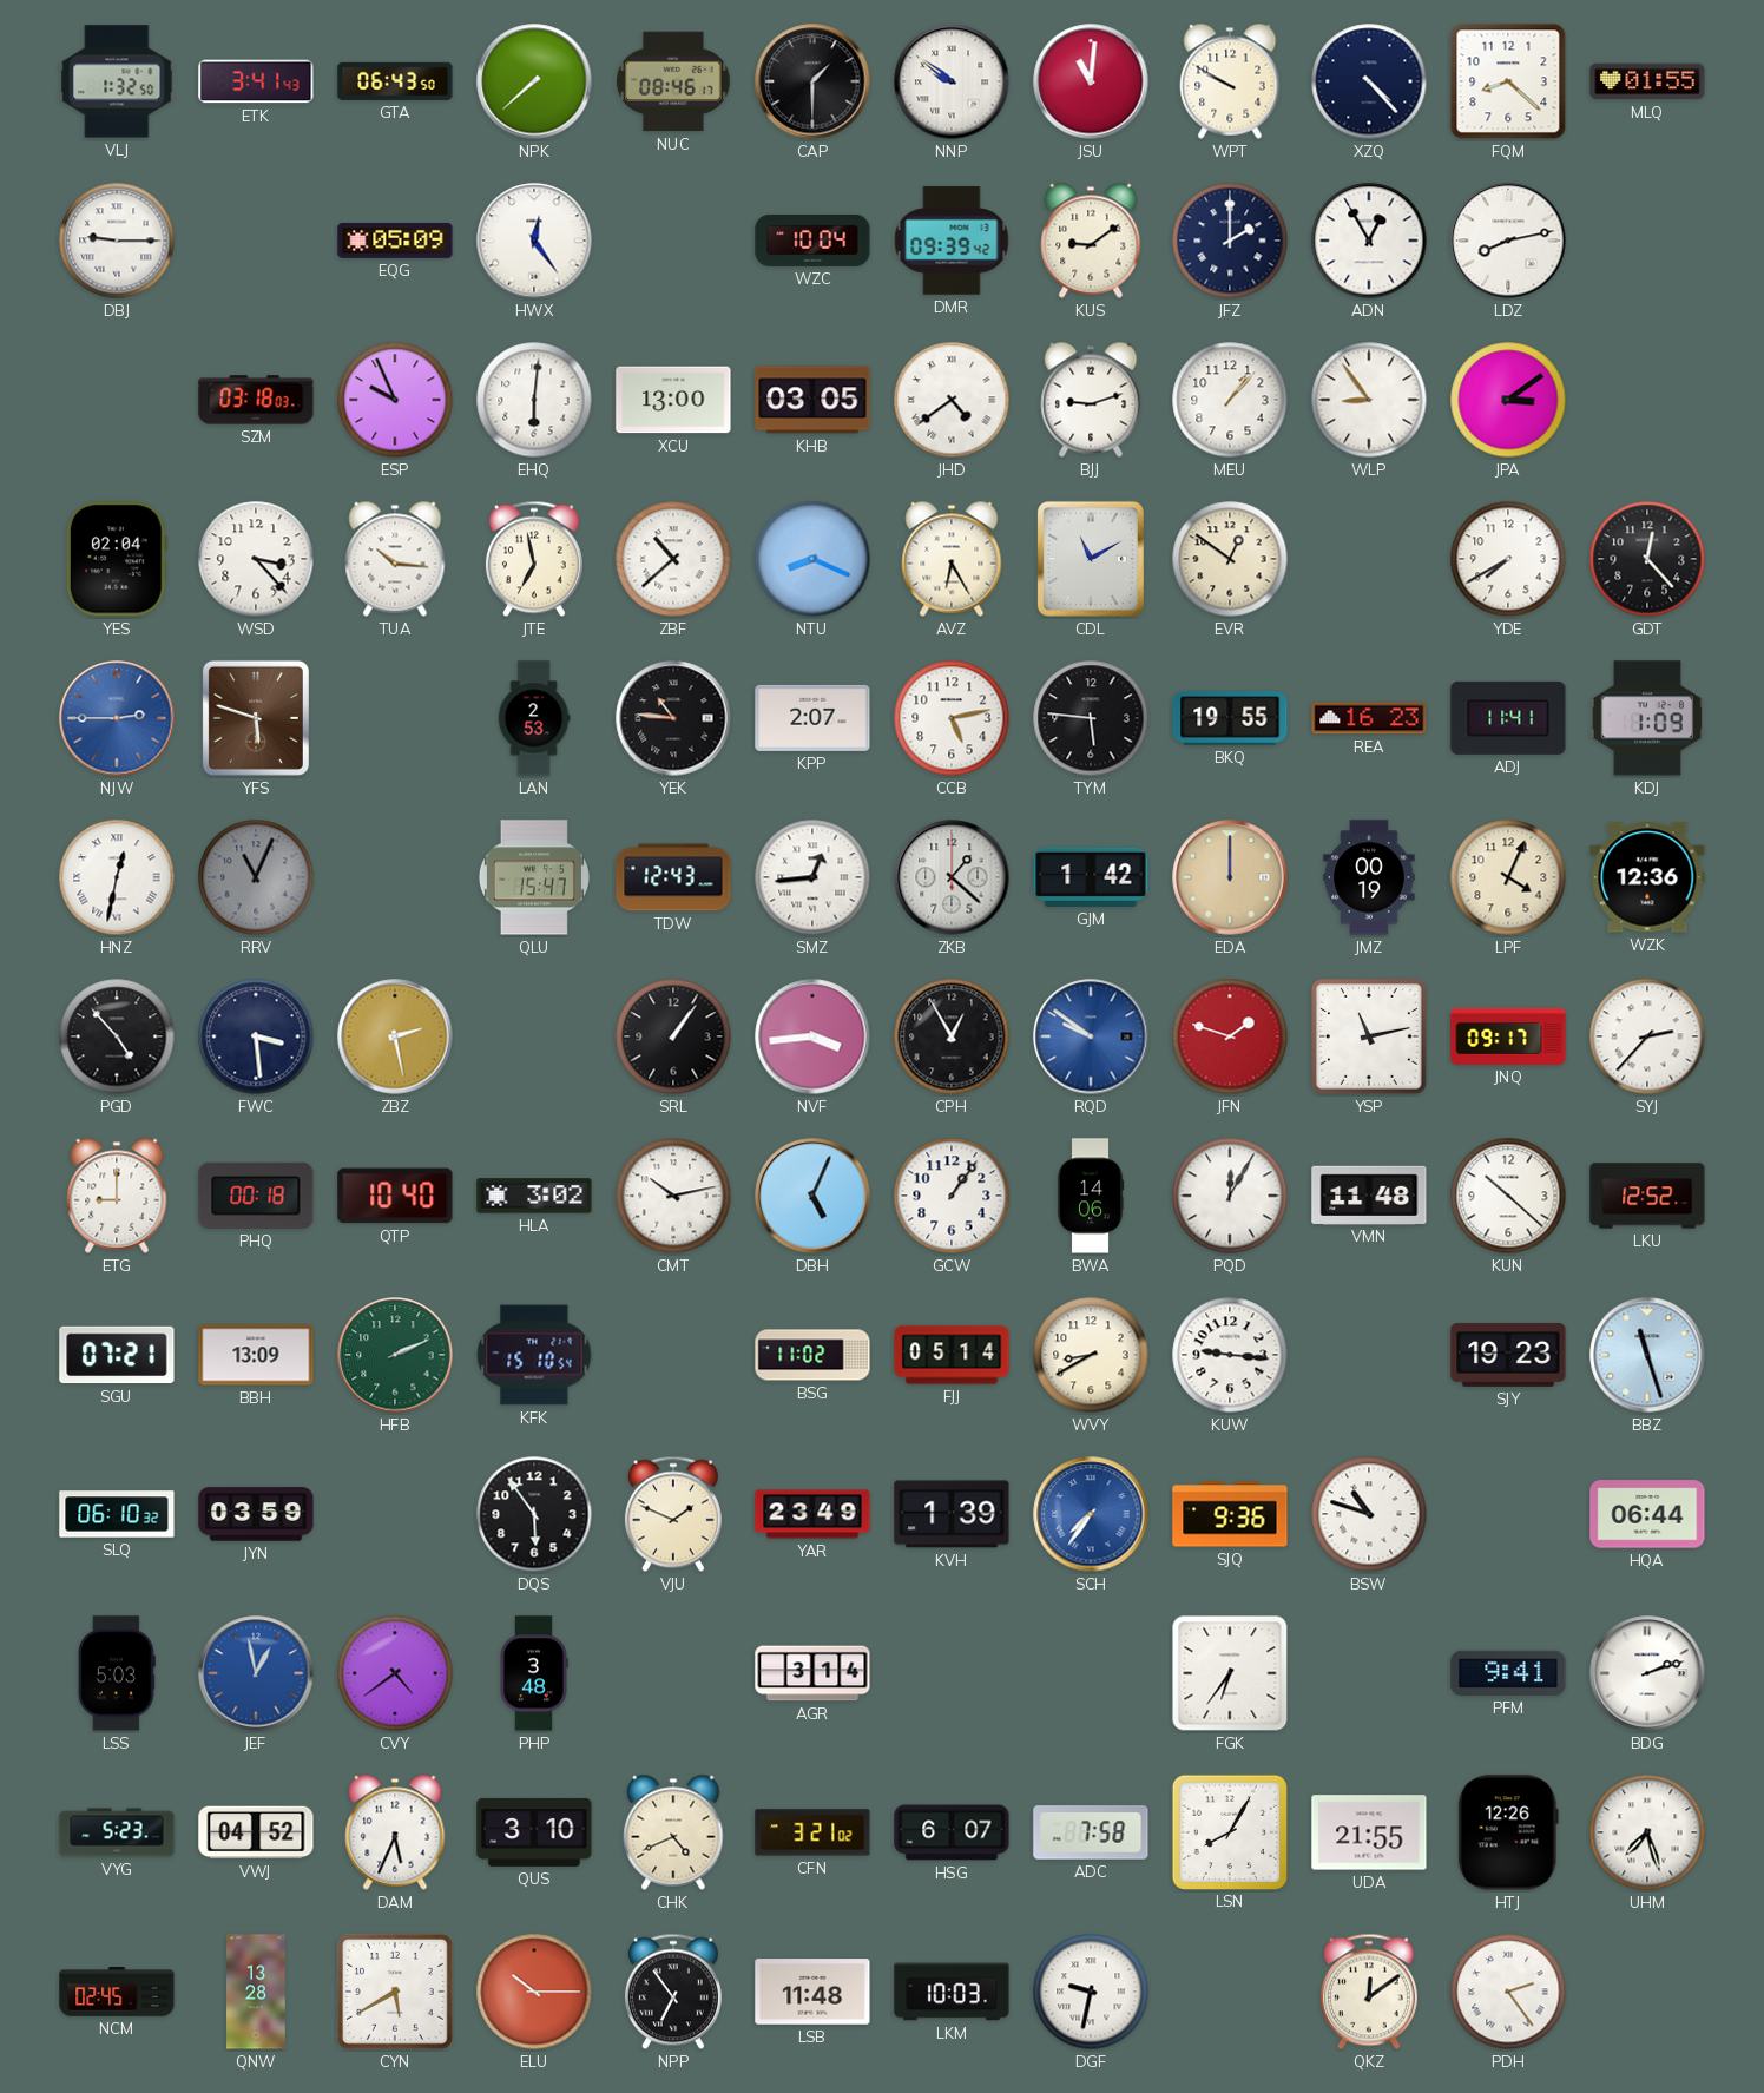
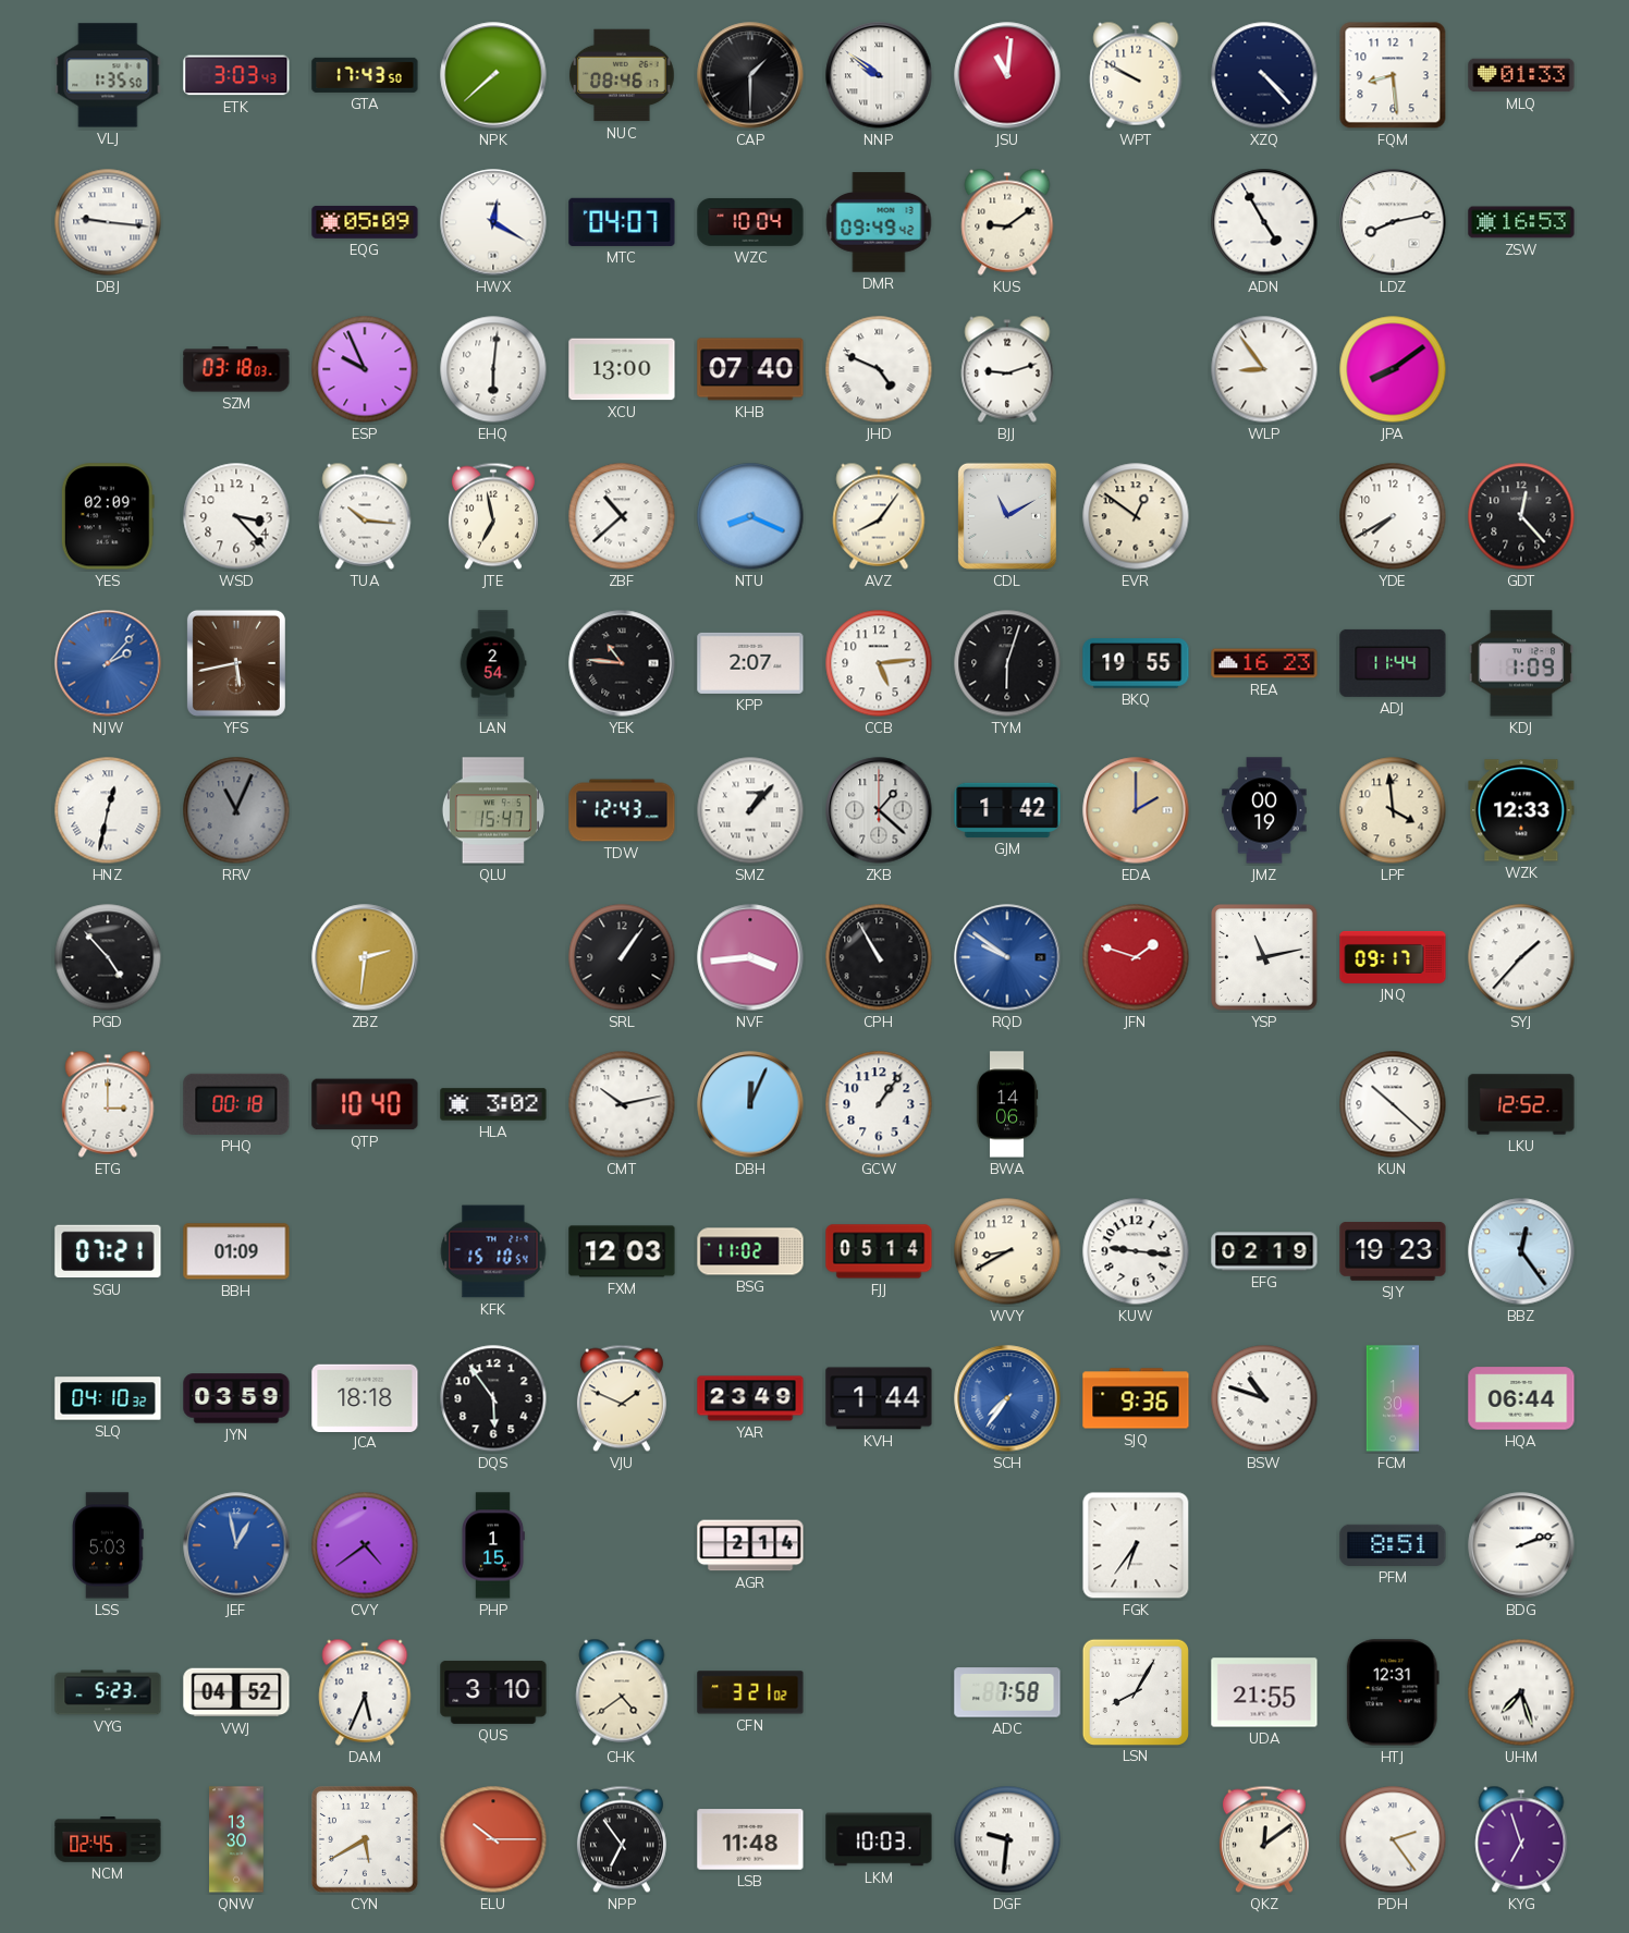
VLJ: 1:32 -> 1:35
ETK: 3:41 -> 3:03
GTA: 06:43 -> 17:43
FQM: 8:22 -> 8:29
MLQ: 01:55 -> 01:33
DBJ: 9:15 -> 9:16
HWX: 12:24 -> 12:20
MTC: none -> 04:07
DMR: 09:39 -> 09:49
JFZ: 2:00 -> none
ADN: 12:55 -> 4:55
ZSW: none -> 16:53
KHB: 03:05 -> 07:40
JHD: 4:39 -> 4:49
MEU: 1:07 -> none
JPA: 3:09 -> 8:09
YES: 02:04 -> 02:09
AVZ: 6:25 -> 8:06
NJW: 2:45 -> 2:07
YFS: 5:48 -> 5:43
LAN: 2:53 -> 2:54
CCB: 5:13 -> 5:14
TYM: 5:46 -> 6:03
ADJ: 11:41 -> 11:44
SMZ: 12:44 -> 1:07
EDA: 12:00 -> 2:00
LPF: 4:04 -> 3:59
WZK: 12:36 -> 12:33
FWC: 3:29 -> none
ZBZ: 2:28 -> 2:31
CPH: 12:55 -> 10:55
SYJ: 2:37 -> 1:37
ETG: 9:00 -> 3:00
DBH: 5:04 -> 12:04
PQD: 12:05 -> none
VMN: 11:48 -> none
BBH: 13:09 -> 01:09
HFB: 2:11 -> none
FXM: none -> 12:03
EFG: none -> 02:19
BBZ: 11:27 -> 12:24
SLQ: 06:10 -> 04:10
JCA: none -> 18:18
KVH: 1:39 -> 1:44
FCM: none -> 1:30
PHP: 3:48 -> 1:15
AGR: 3:14 -> 2:14
PFM: 9:41 -> 8:51
CHK: 4:41 -> 4:39
HSG: 6:07 -> none
HTJ: 12:26 -> 12:31
QNW: 13:28 -> 13:30
DGF: 9:32 -> 9:31
KYG: none -> 6:57
